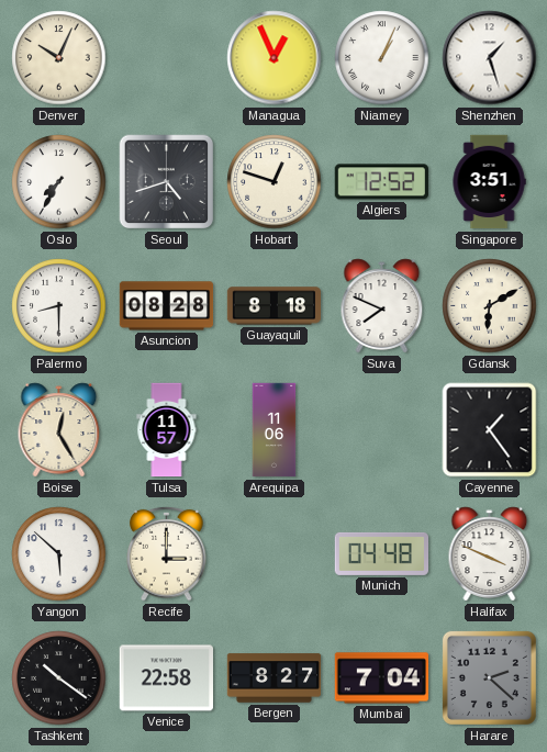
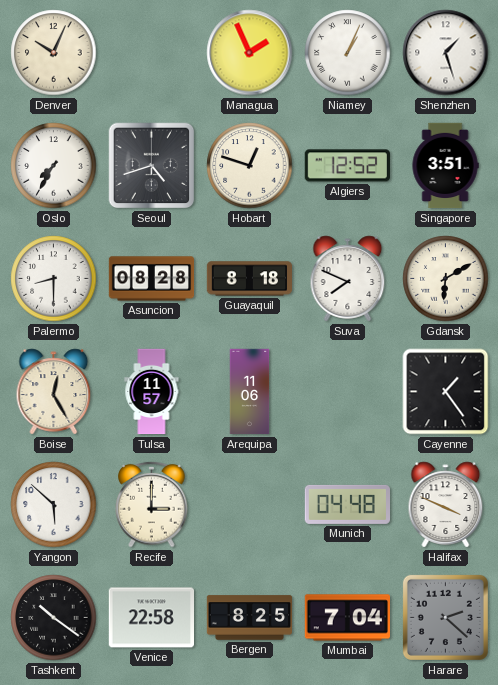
Managua: 12:56 -> 1:56
Bergen: 8:27 -> 8:25
